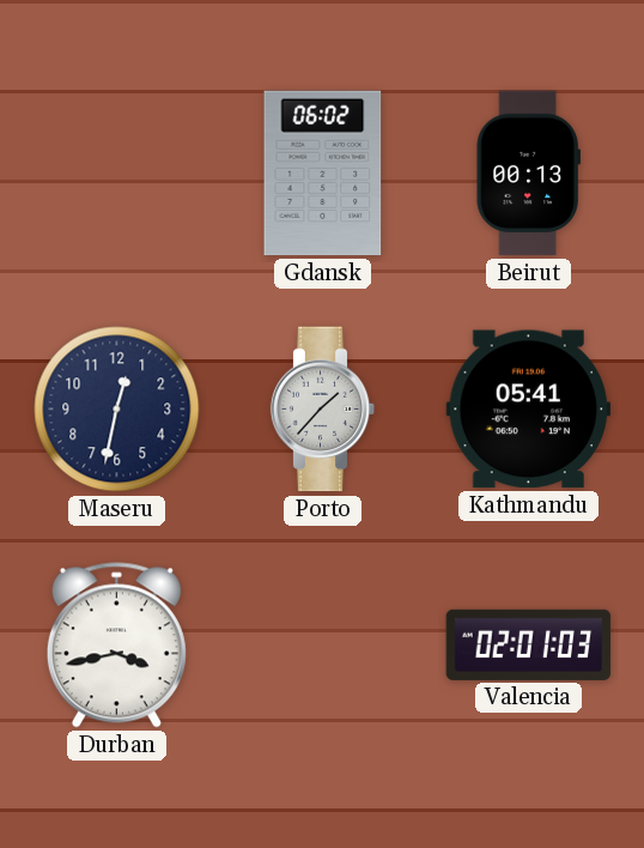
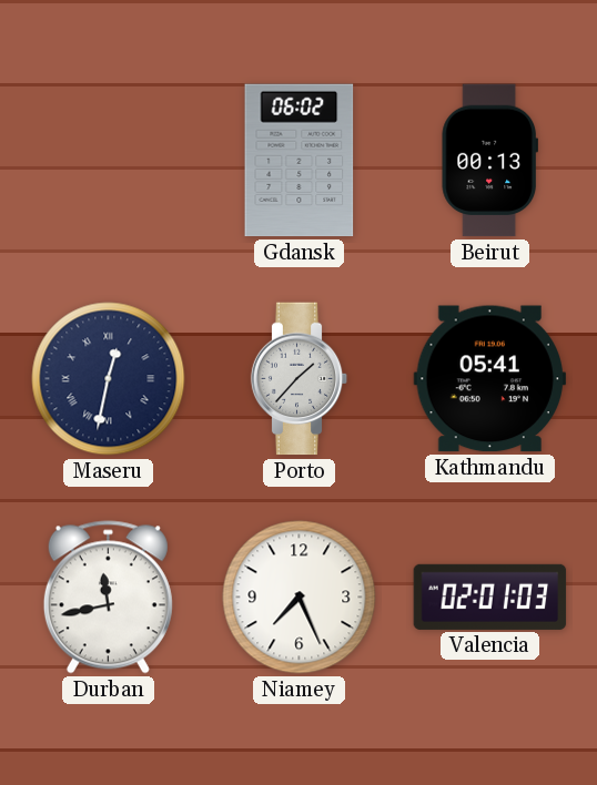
Maseru numerals: Arabic -> Roman
Durban: 3:43 -> 11:43
Niamey: none -> 7:26
